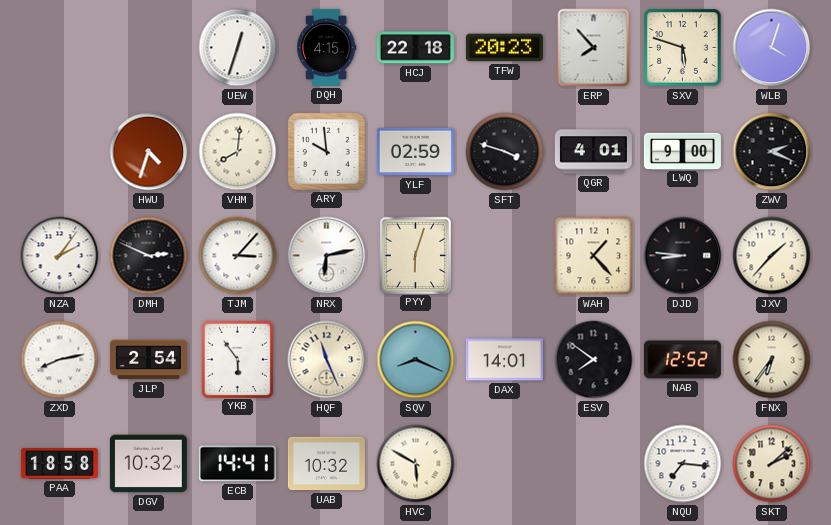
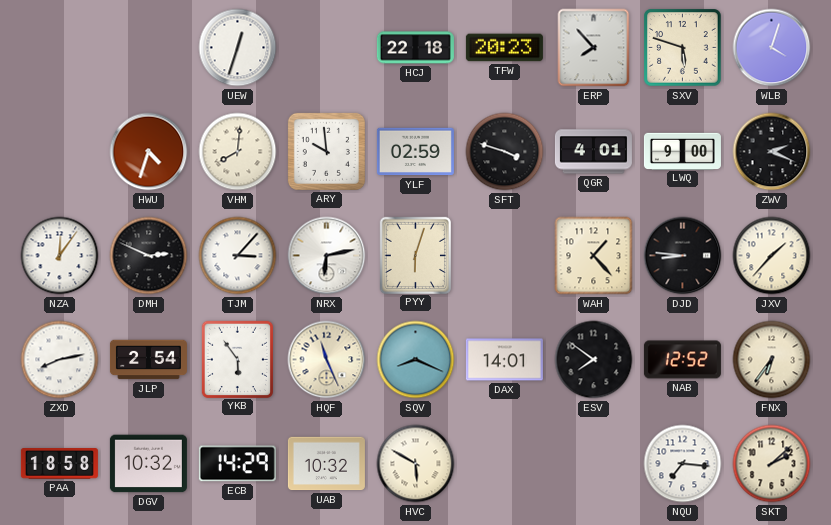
DQH: 4:15 -> none
NZA: 2:06 -> 12:06
ECB: 14:41 -> 14:29
